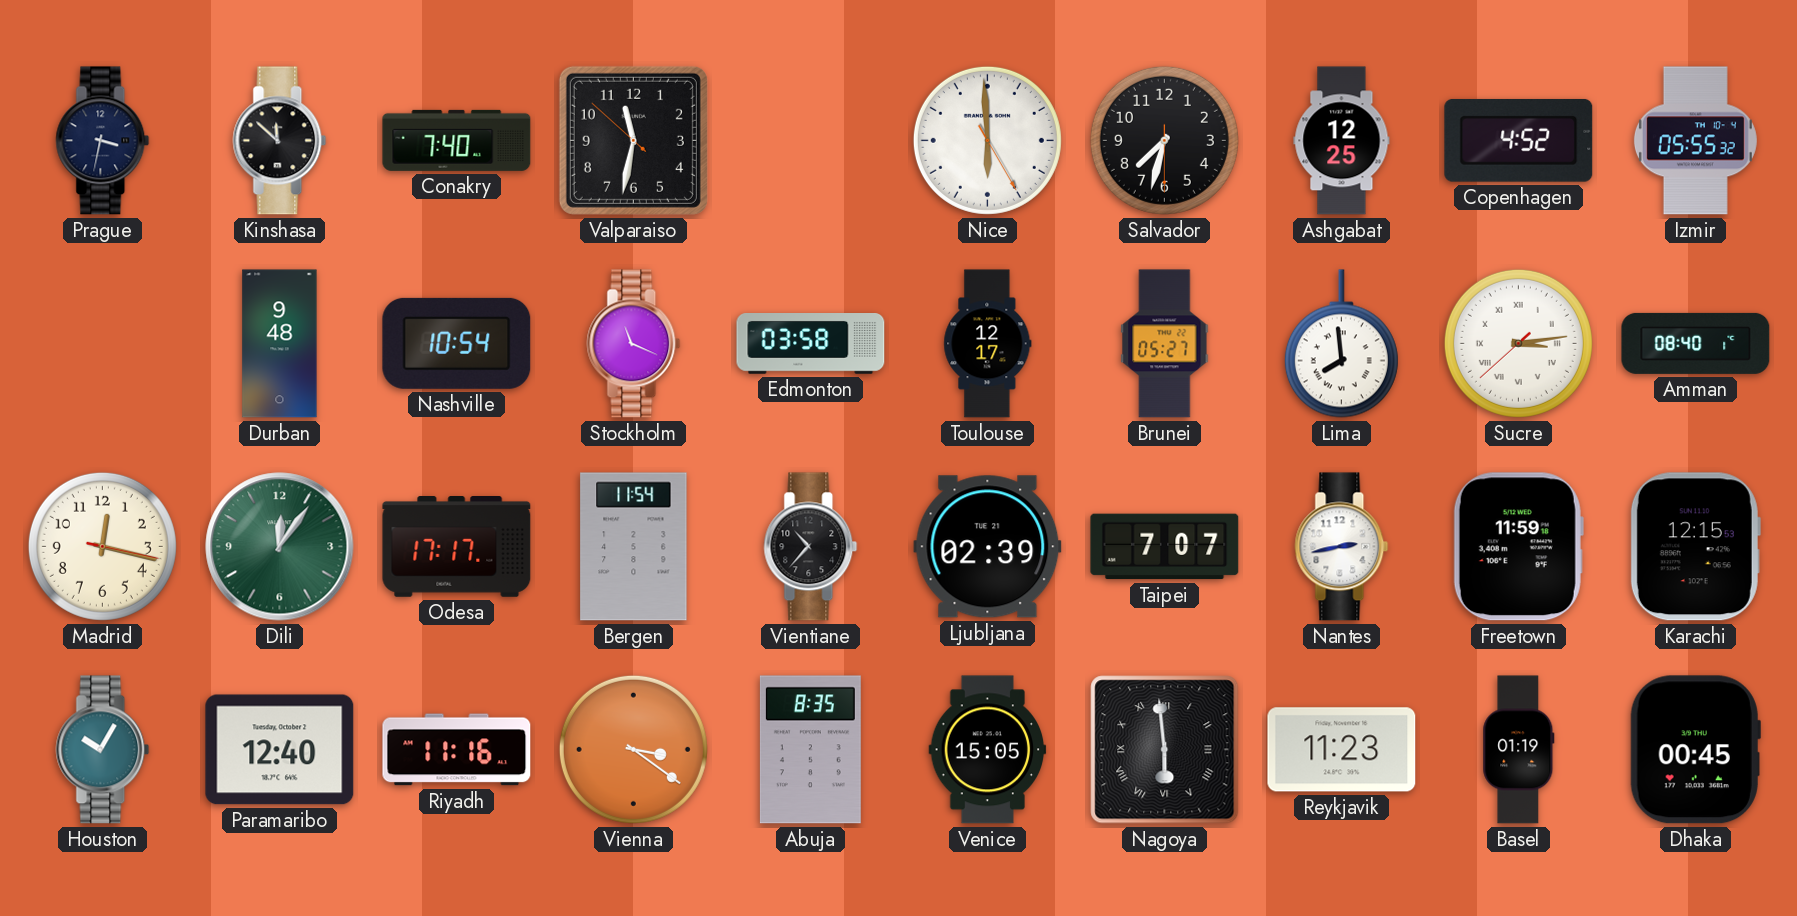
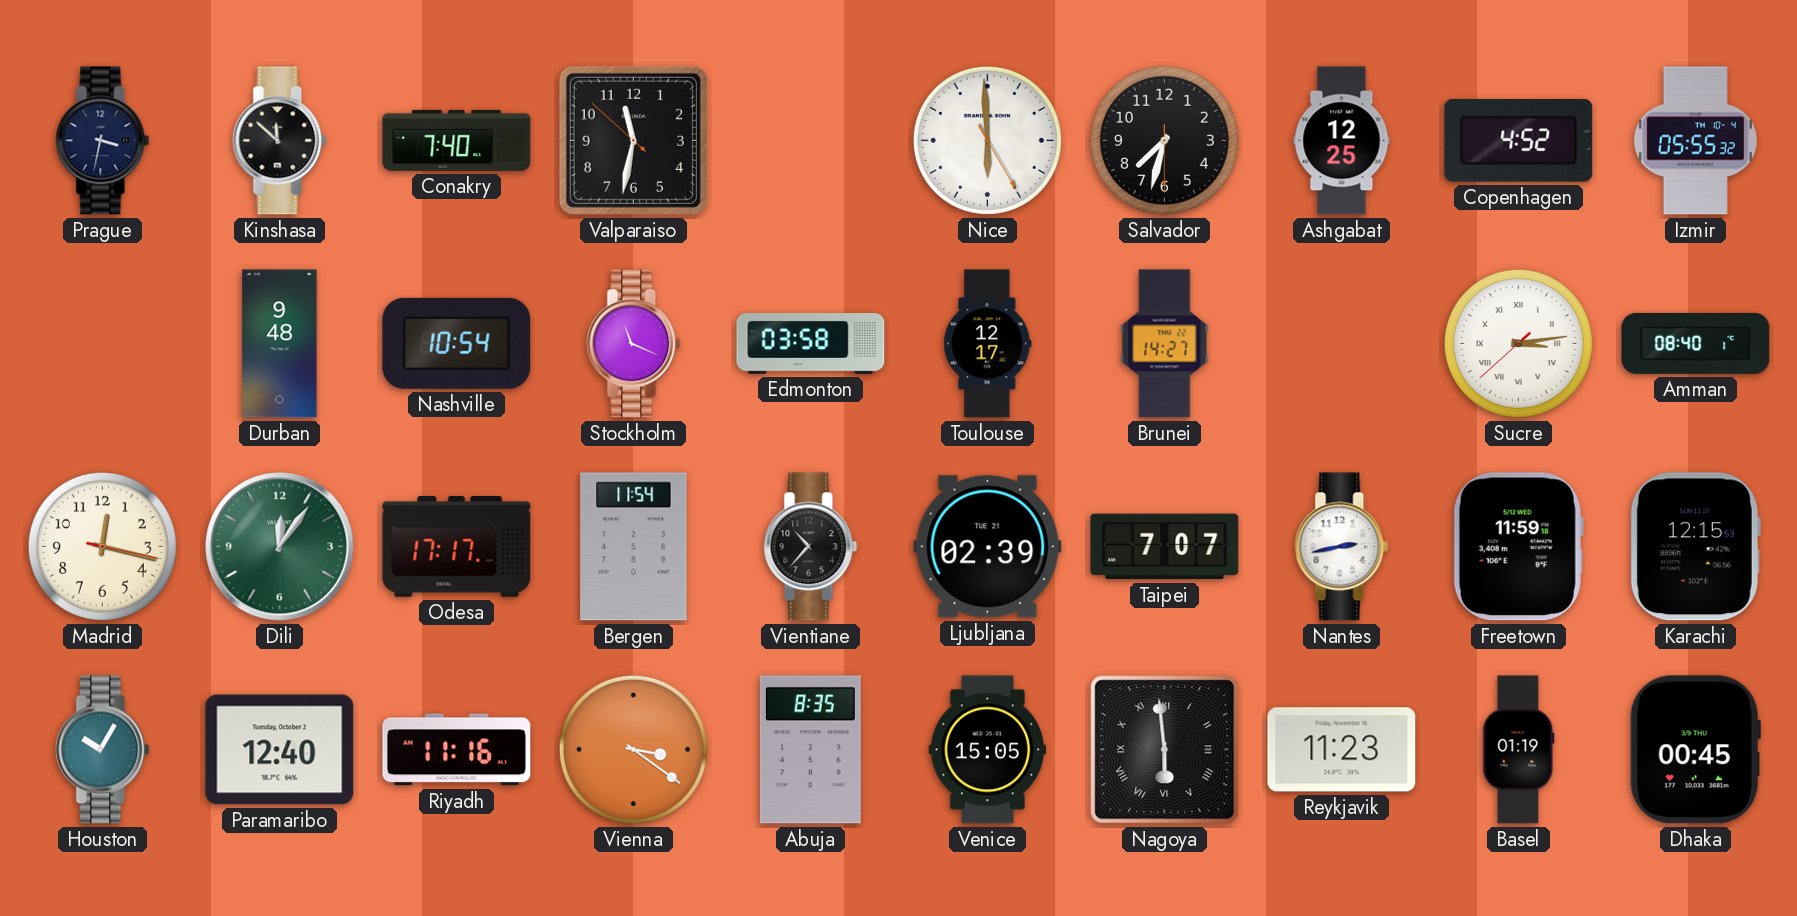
Brunei: 05:27 -> 14:27
Lima: 7:59 -> none
